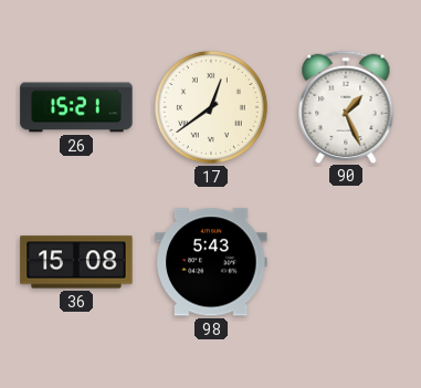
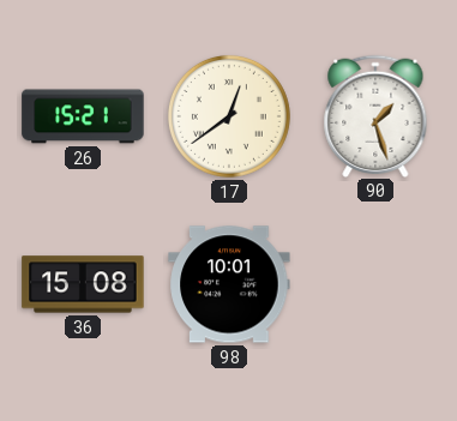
90: 1:26 -> 1:27
98: 5:43 -> 10:01
